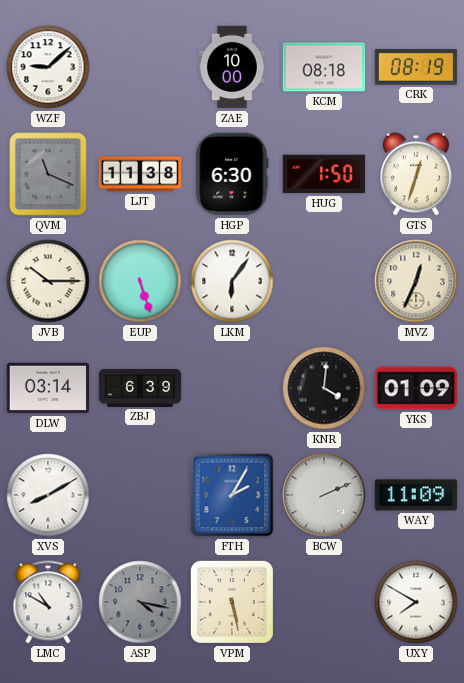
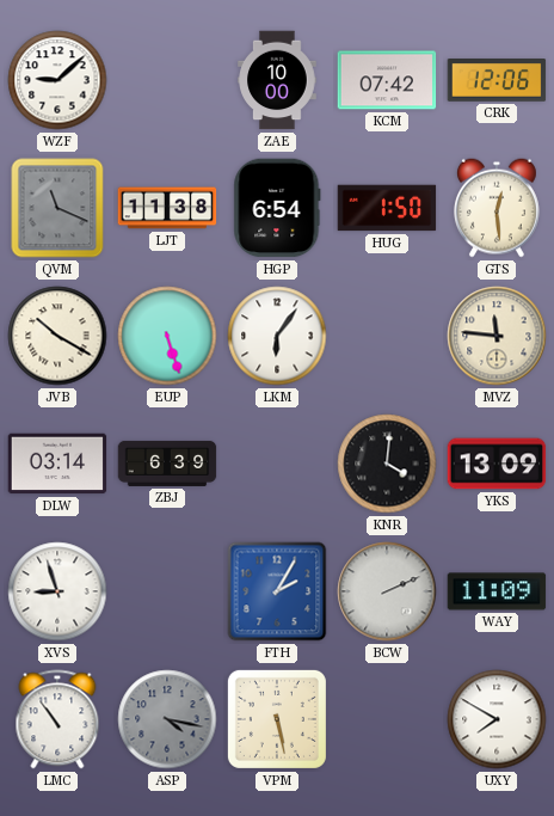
KCM: 08:18 -> 07:42
CRK: 08:19 -> 12:06
HGP: 6:30 -> 6:54
GTS: 12:33 -> 12:29
JVB: 10:15 -> 10:20
MVZ: 12:34 -> 11:46
YKS: 01:09 -> 13:09
XVS: 8:10 -> 8:57
LMC: 10:50 -> 10:54
